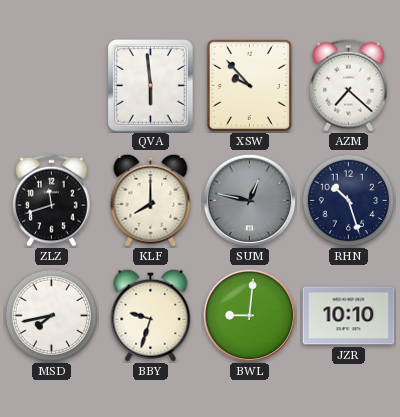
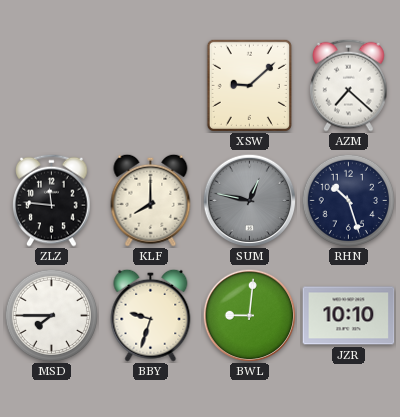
QVA: 5:59 -> none
XSW: 9:53 -> 9:08
ZLZ: 11:42 -> 11:46
MSD: 7:43 -> 7:45
